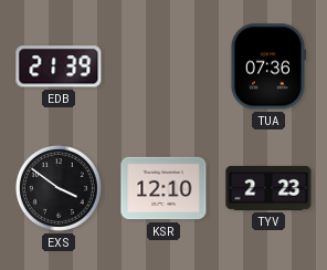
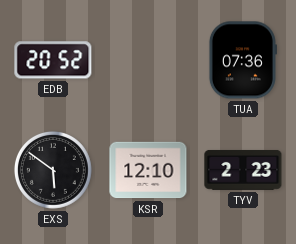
EDB: 21:39 -> 20:52
EXS: 3:51 -> 5:51
